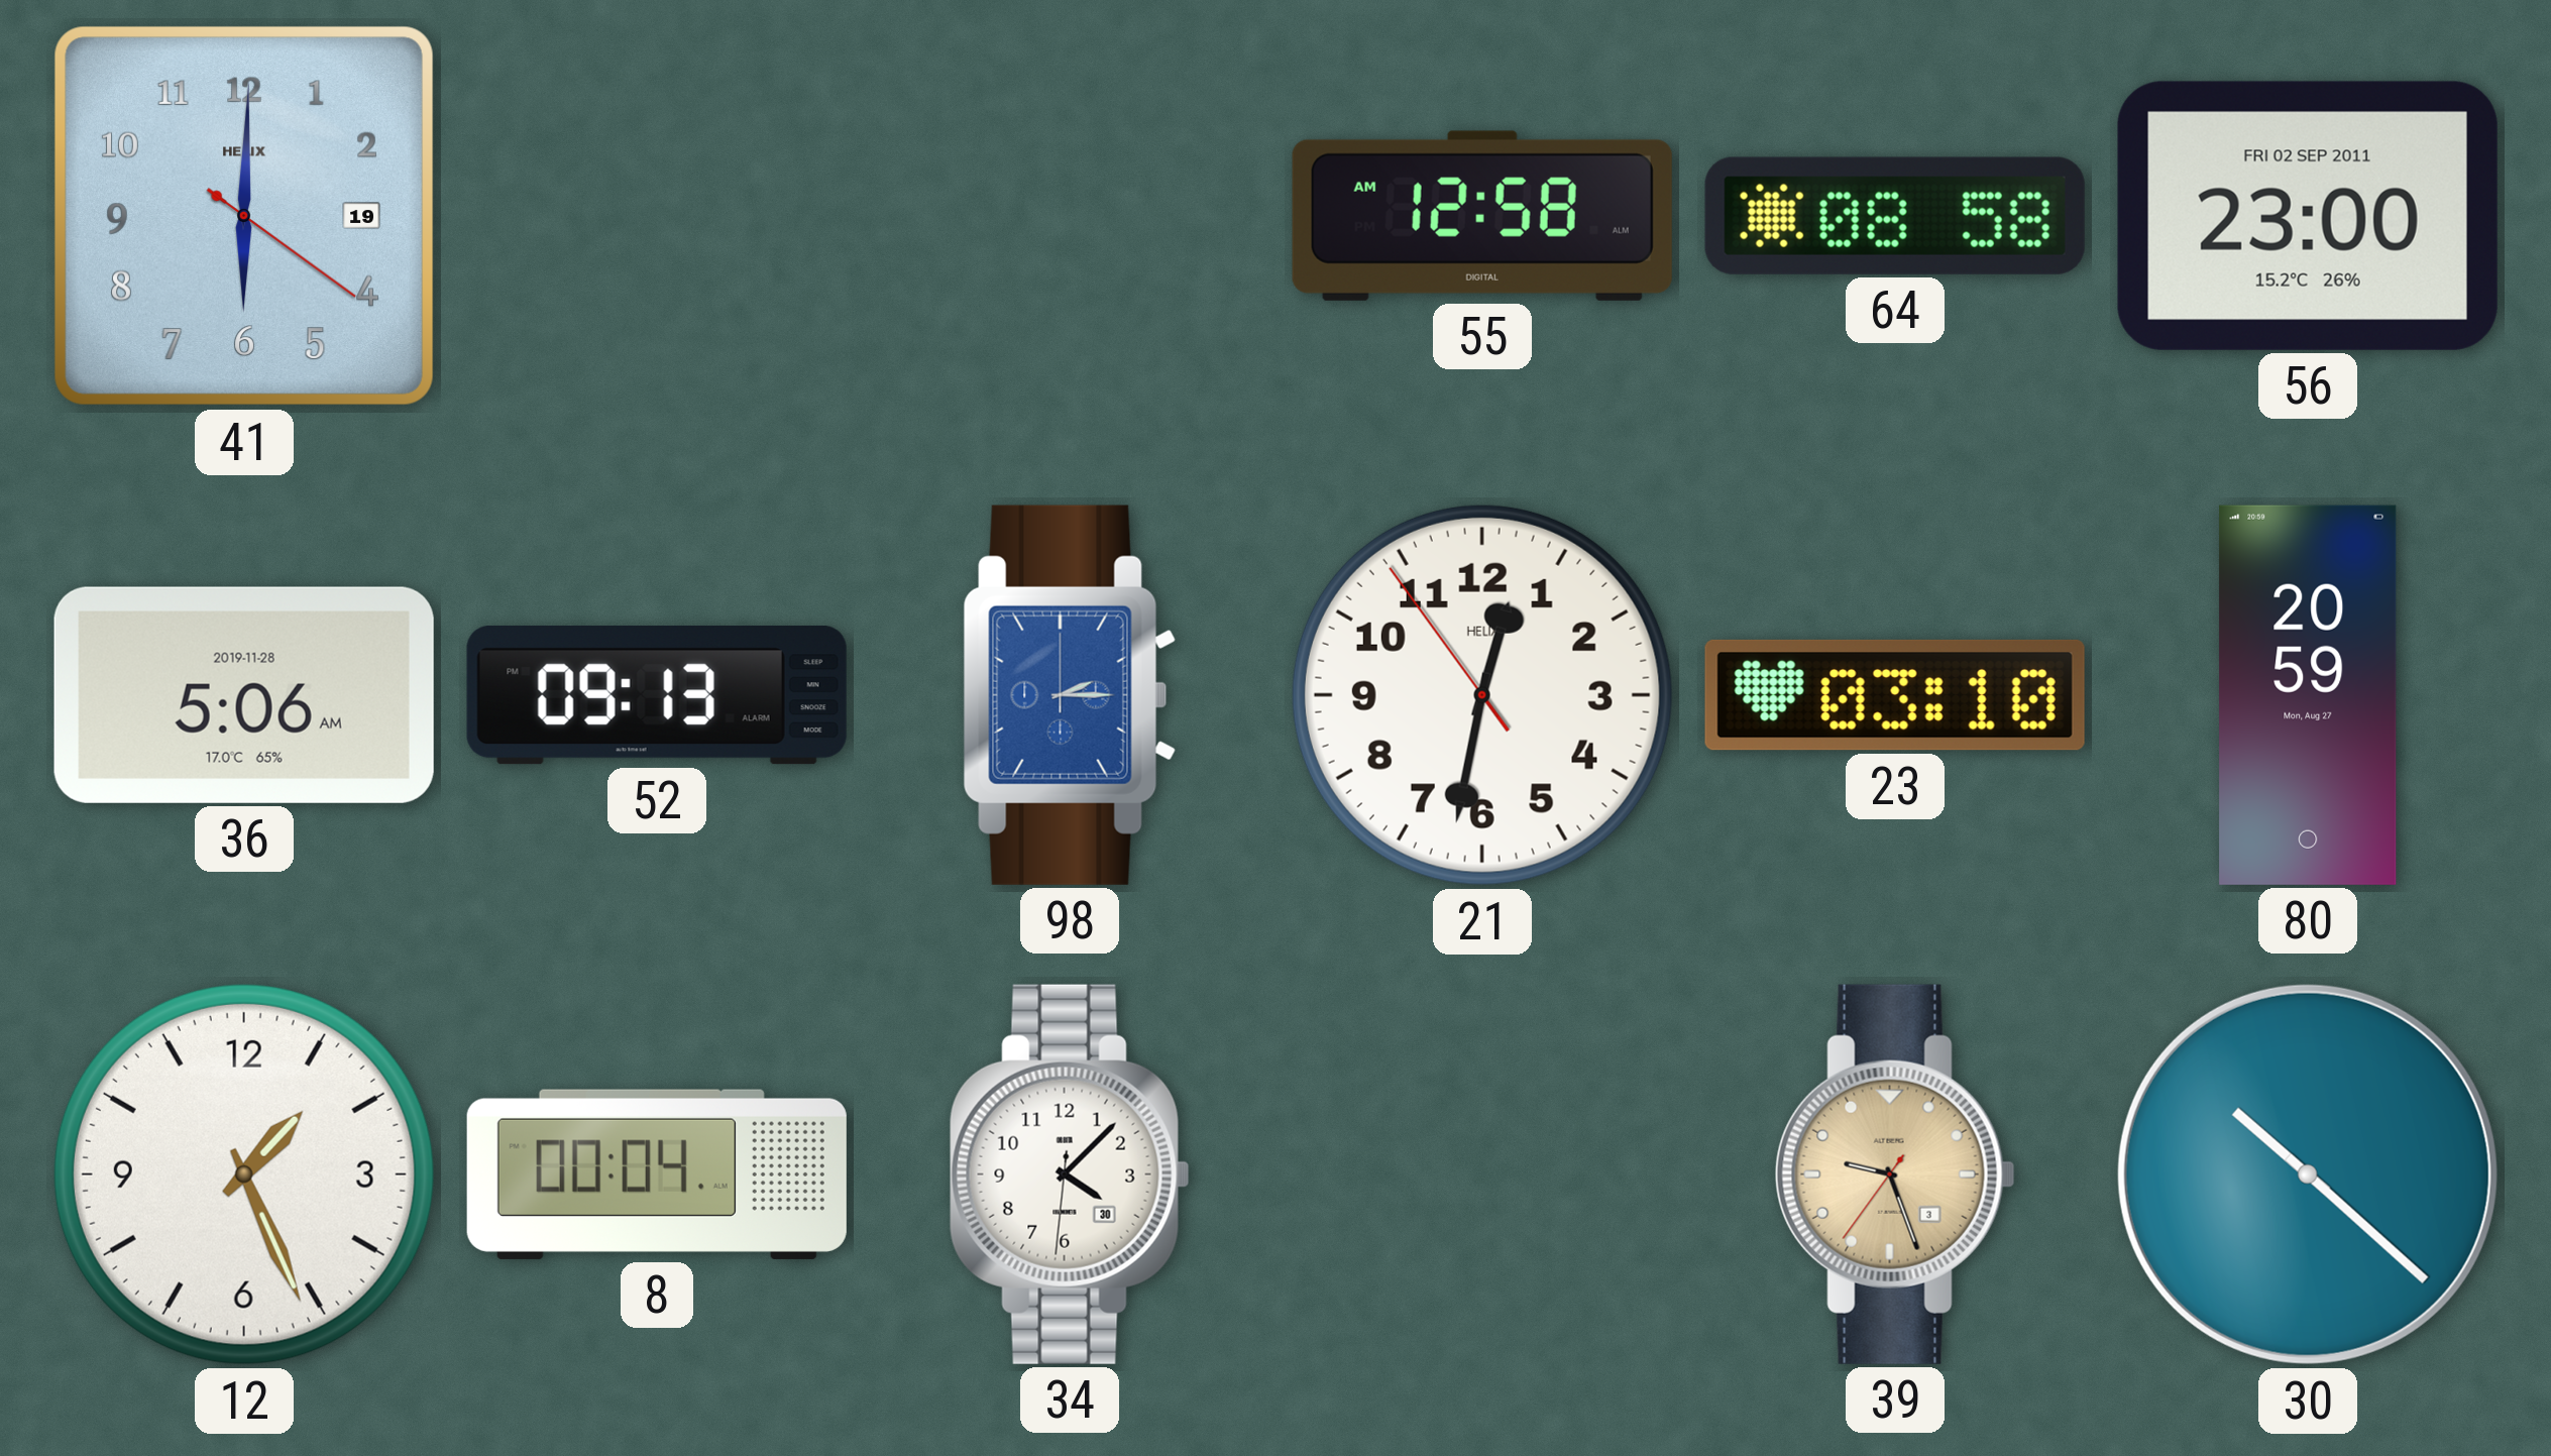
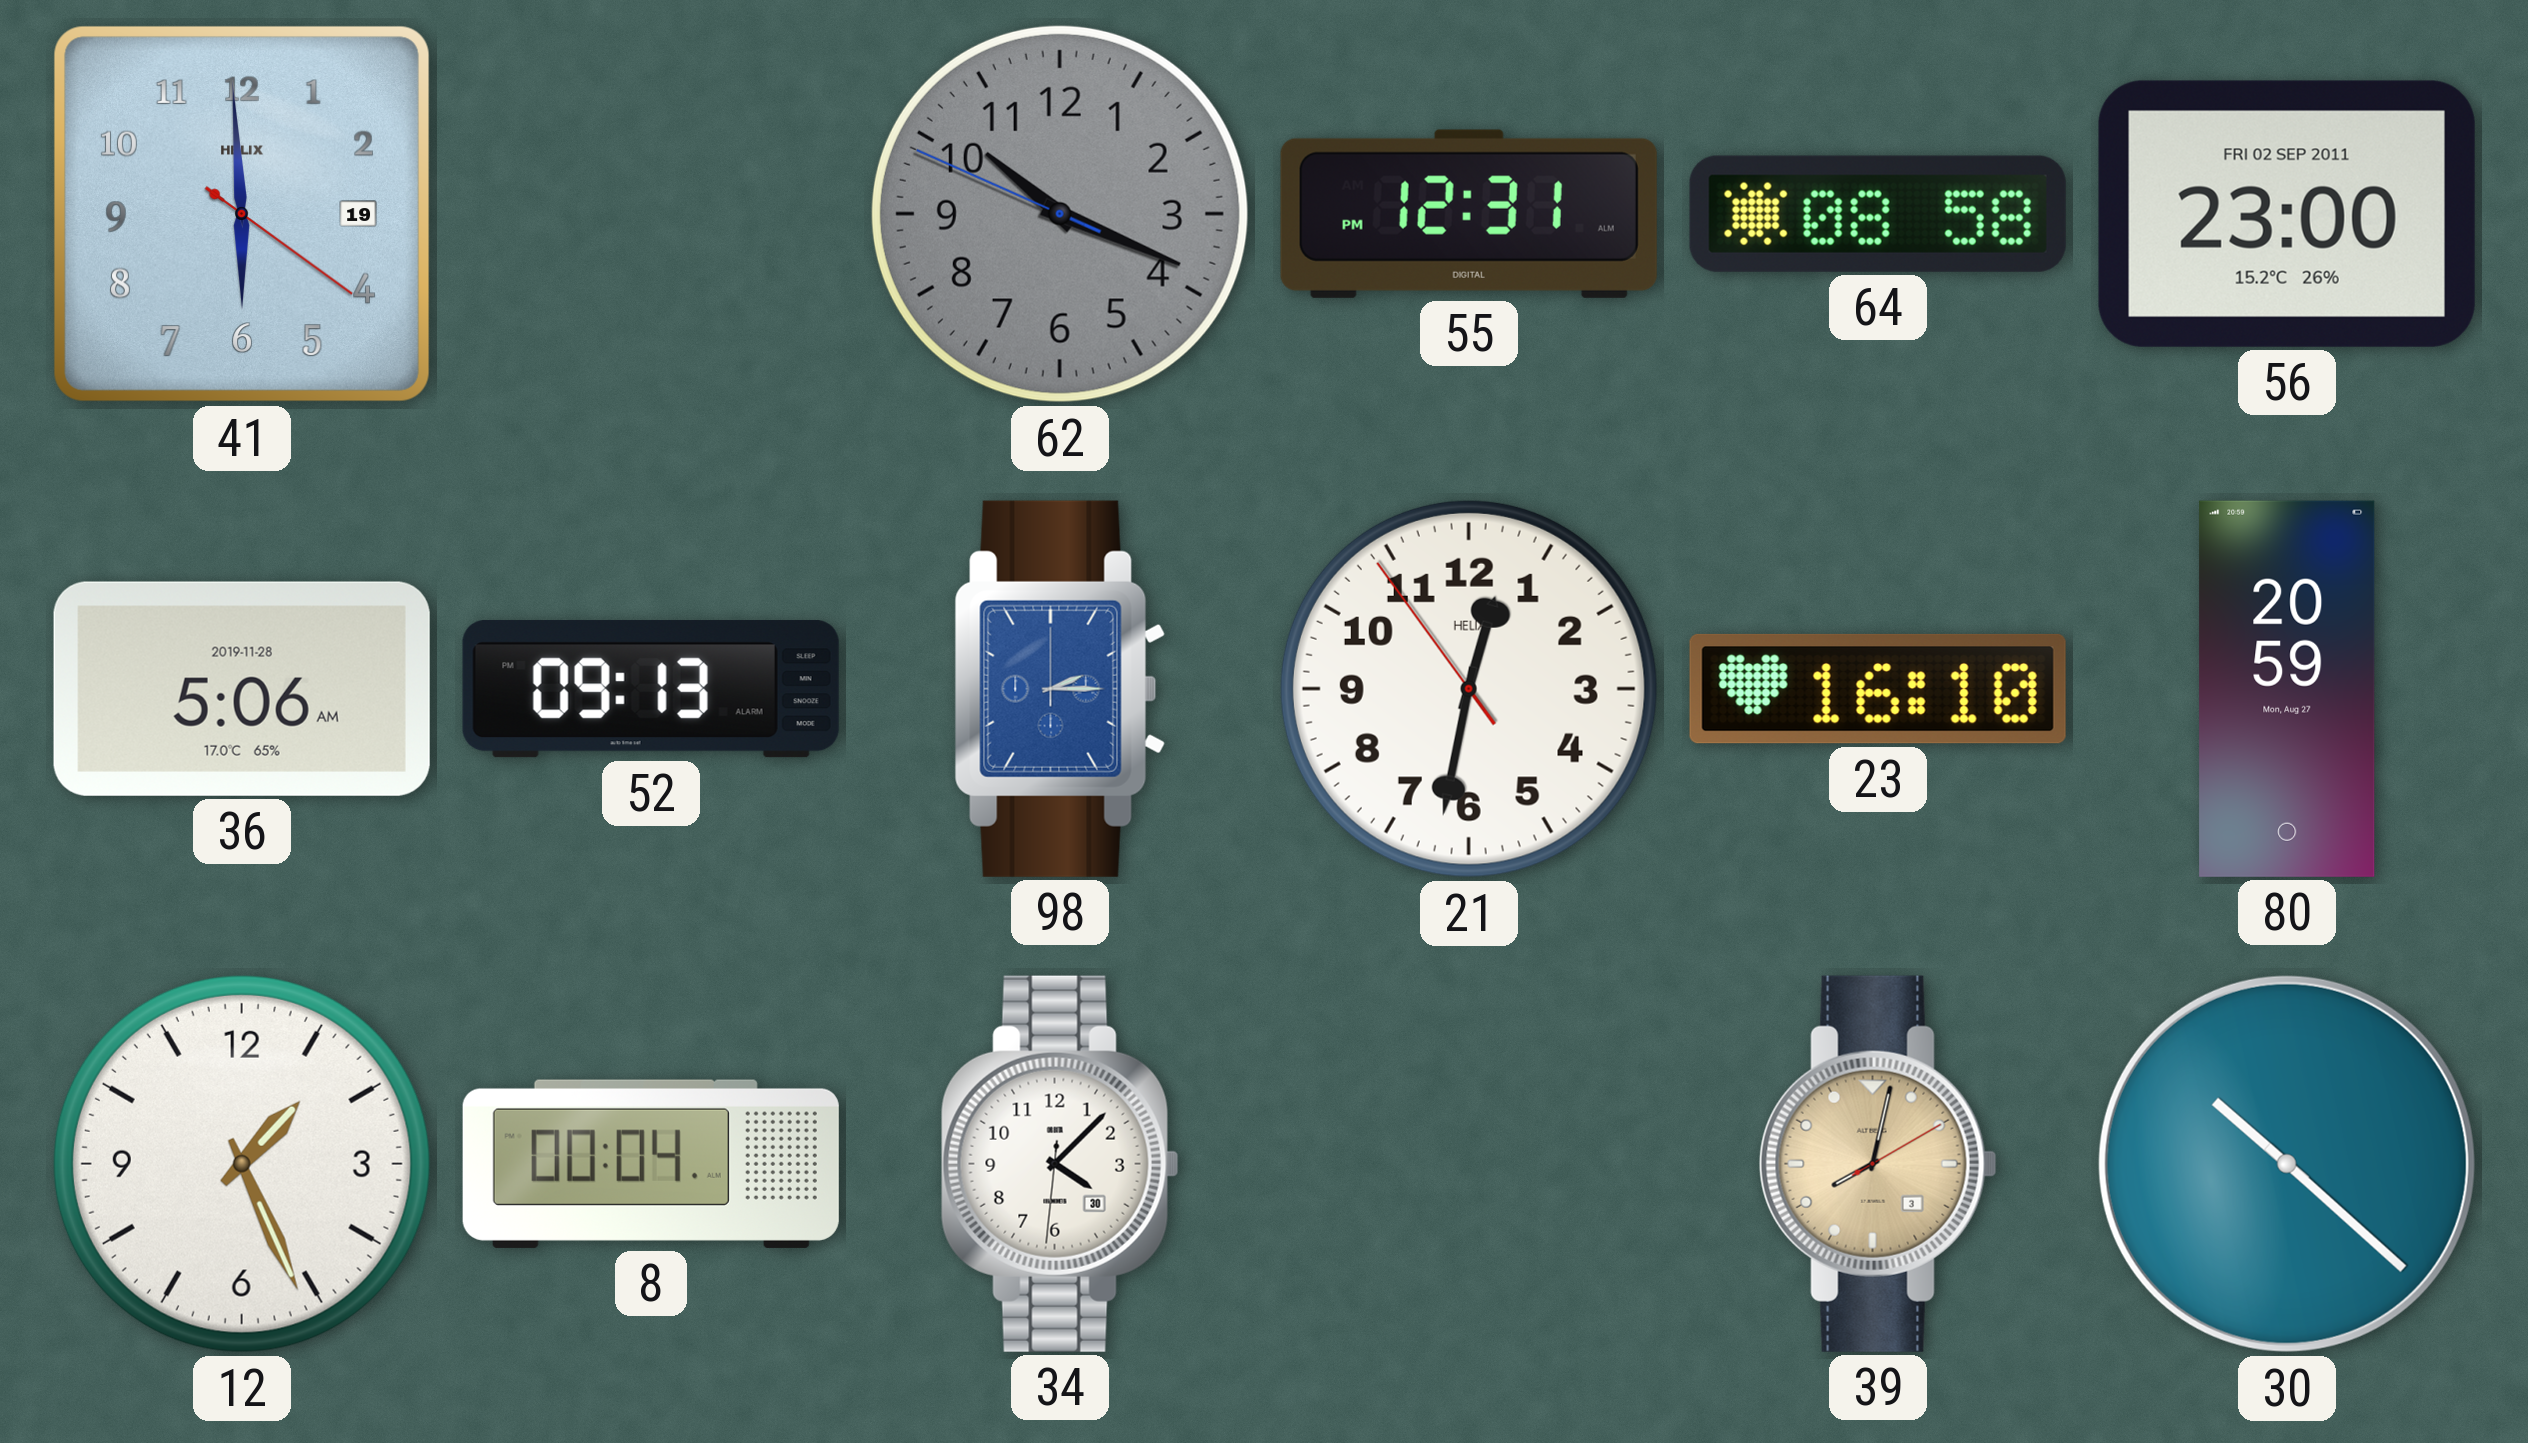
41: 6:00 -> 5:59
62: none -> 10:18
55: 12:58 -> 12:31
23: 03:10 -> 16:10
39: 9:26 -> 8:02
